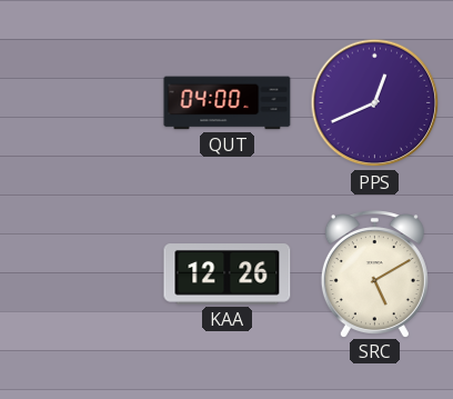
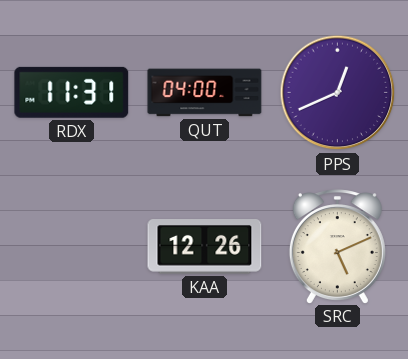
RDX: none -> 11:31
SRC: 5:10 -> 5:11
